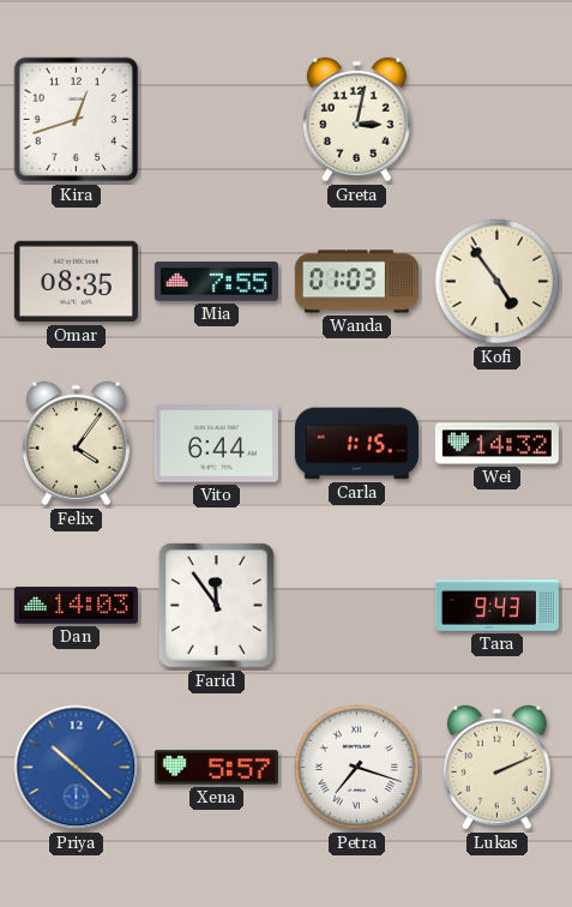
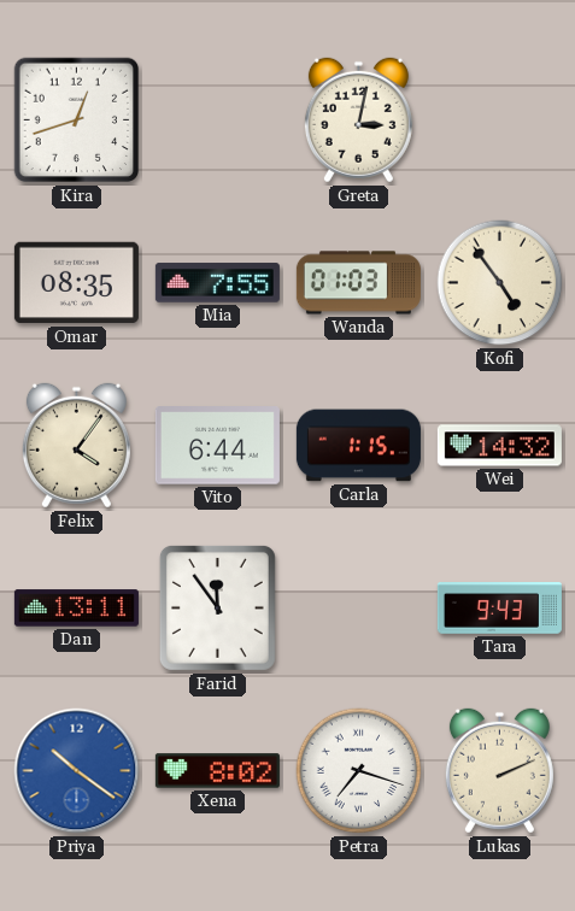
Dan: 14:03 -> 13:11
Priya: 10:22 -> 10:21
Xena: 5:57 -> 8:02
